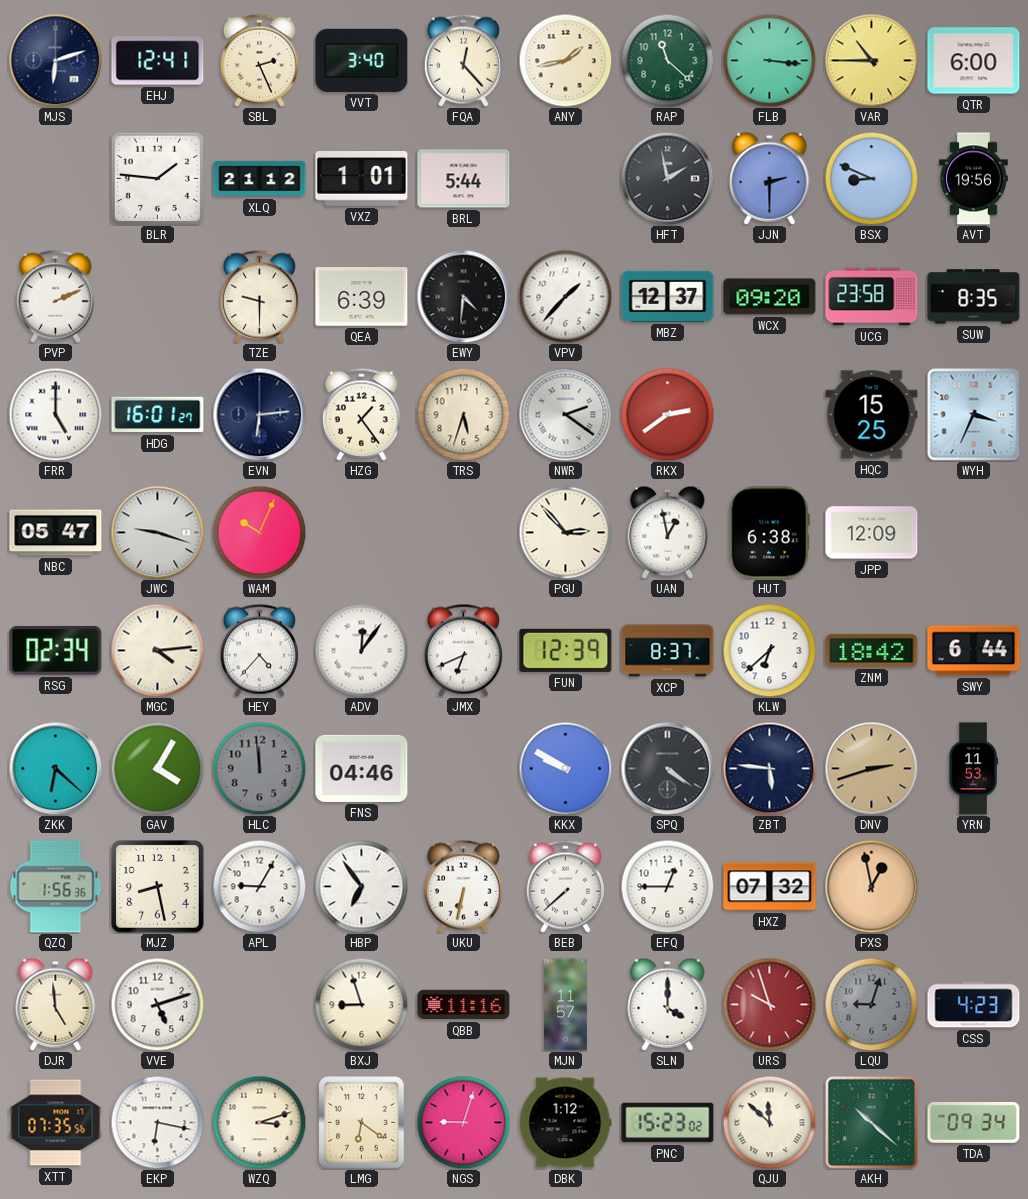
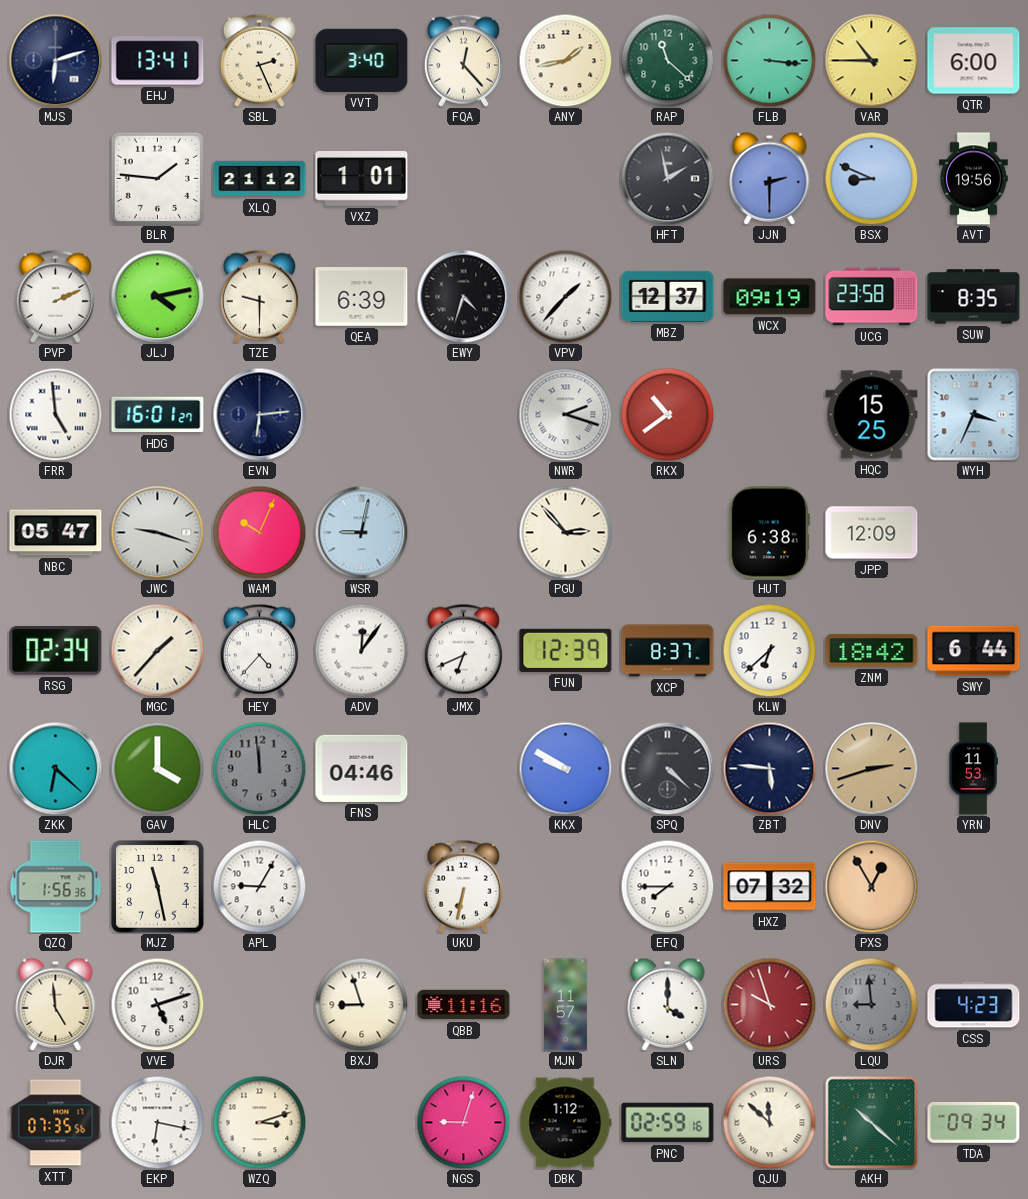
EHJ: 12:41 -> 13:41
BRL: 5:44 -> none
JLJ: none -> 4:13
EWY: 4:31 -> 4:33
WCX: 09:20 -> 09:19
FRR: 5:00 -> 4:59
HZG: 1:24 -> none
TRS: 5:33 -> none
NWR: 2:21 -> 2:18
RKX: 2:39 -> 10:39
WSR: none -> 9:02
UAN: 12:58 -> none
MGC: 4:14 -> 1:37
GAV: 4:05 -> 4:00
SPQ: 4:21 -> 4:22
MJZ: 8:28 -> 11:28
HBP: 6:54 -> none
BEB: 7:38 -> none
EFQ: 12:45 -> 7:45
PXS: 12:58 -> 12:55
LQU: 9:03 -> 8:59
LMG: 6:21 -> none
PNC: 15:23 -> 02:59
